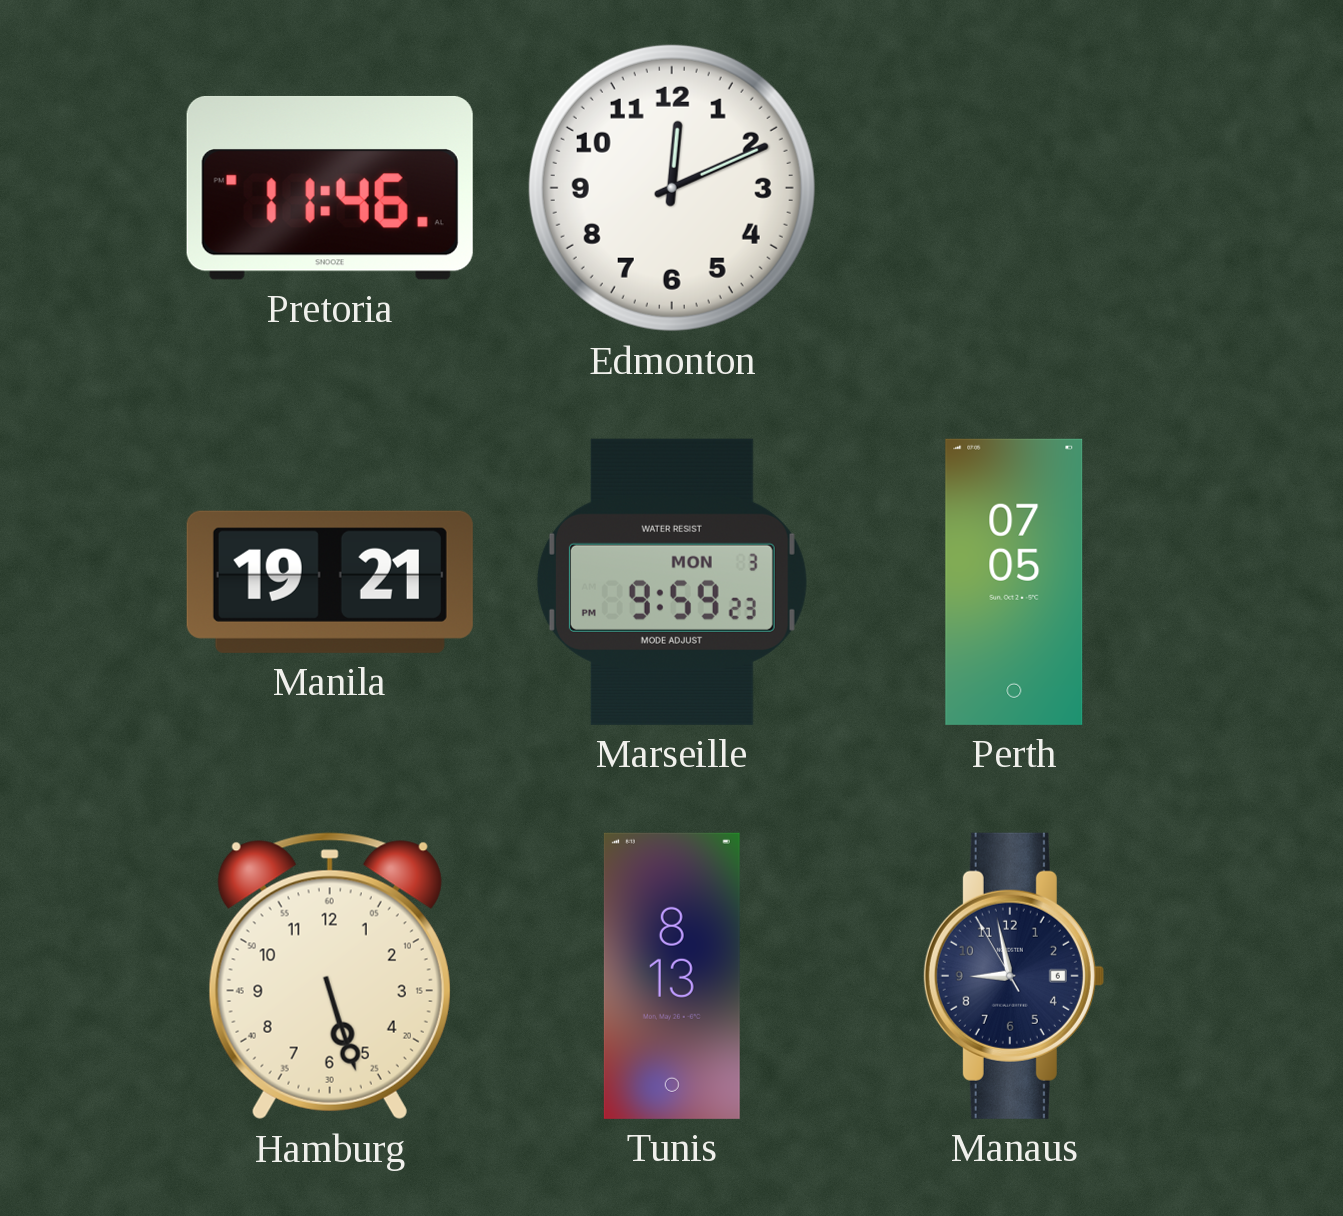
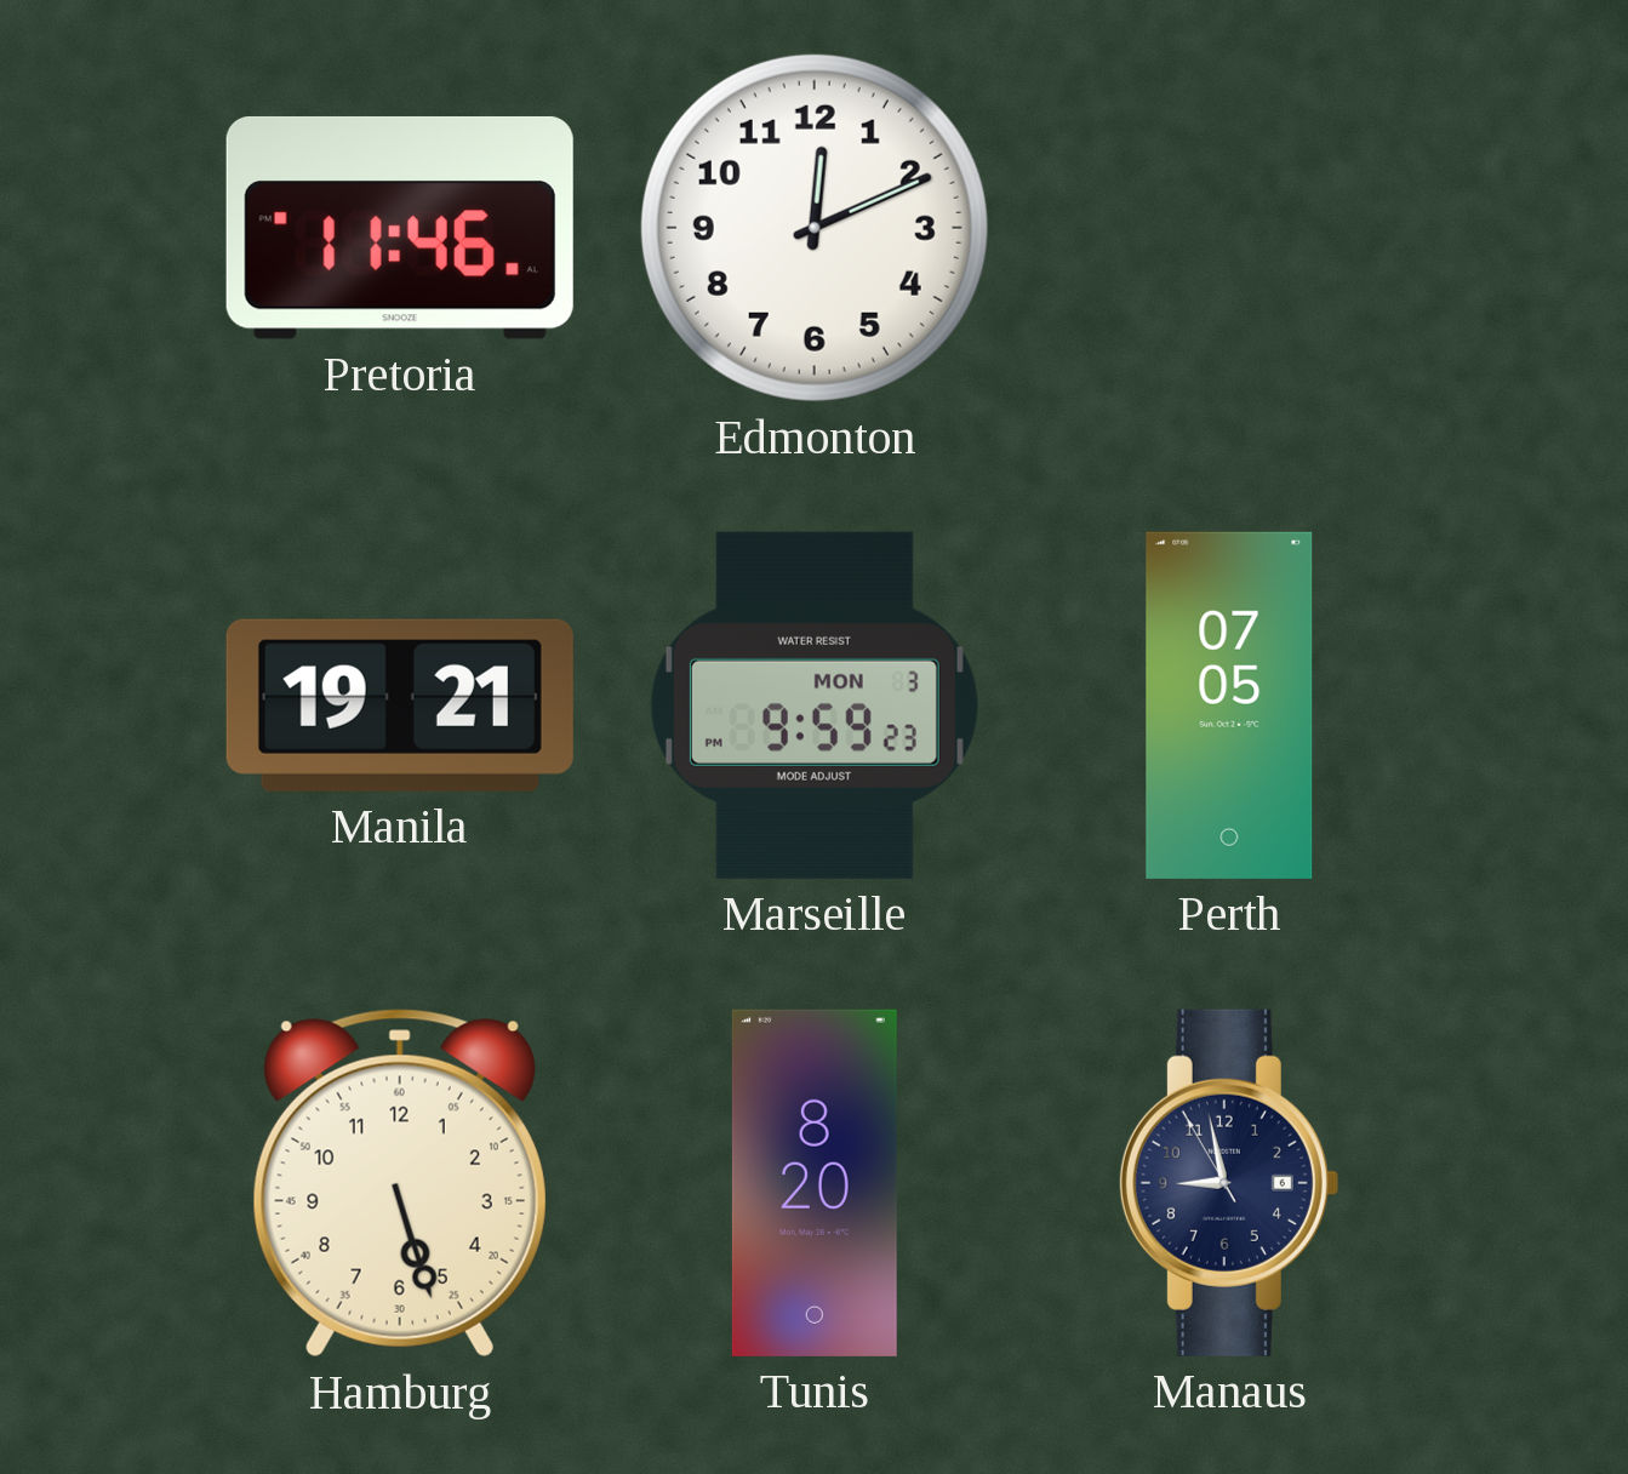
Tunis: 8:13 -> 8:20
